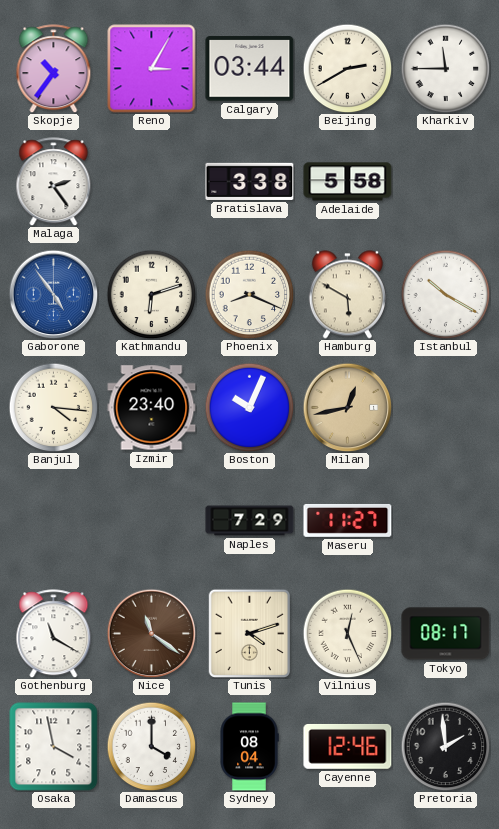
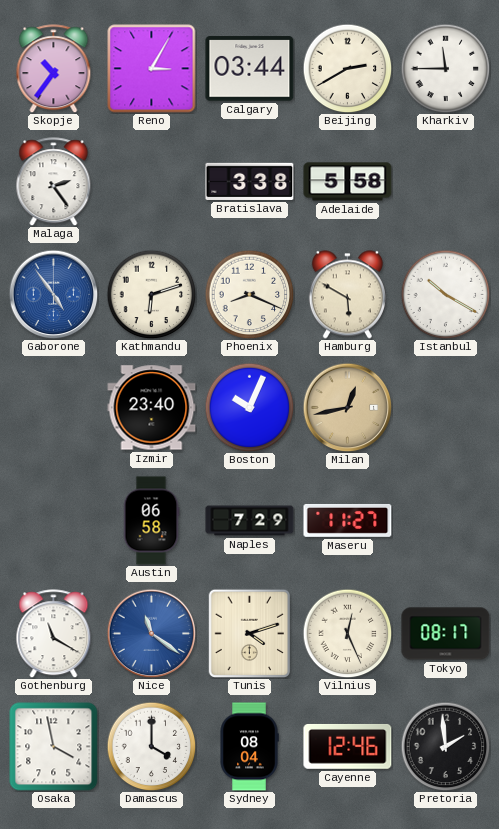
Banjul: 4:16 -> none
Austin: none -> 06:58
Nice dial: brown -> blue
